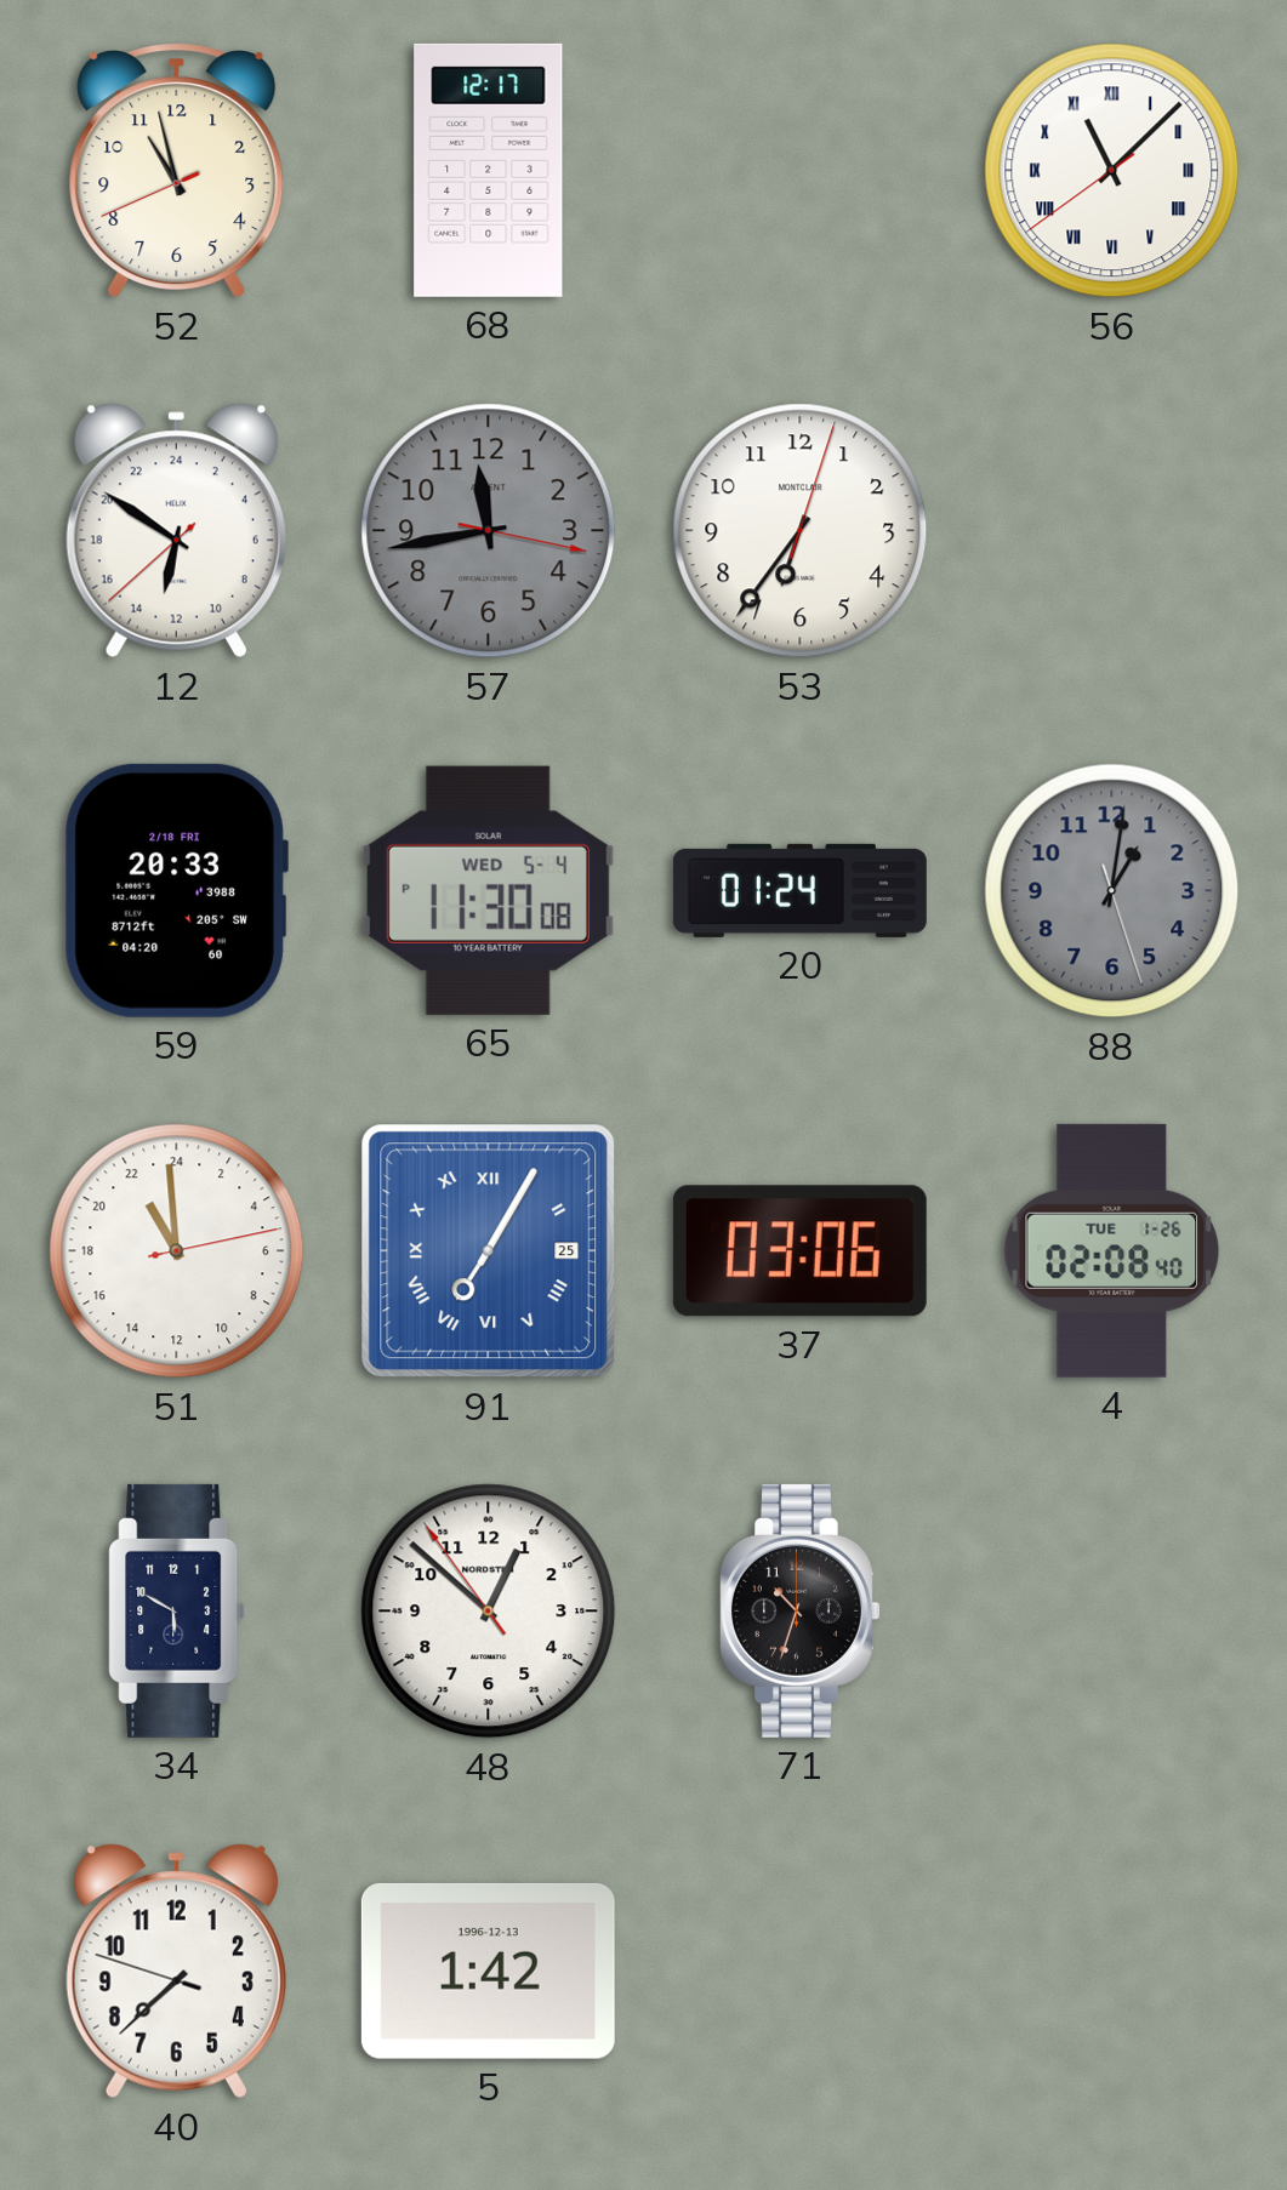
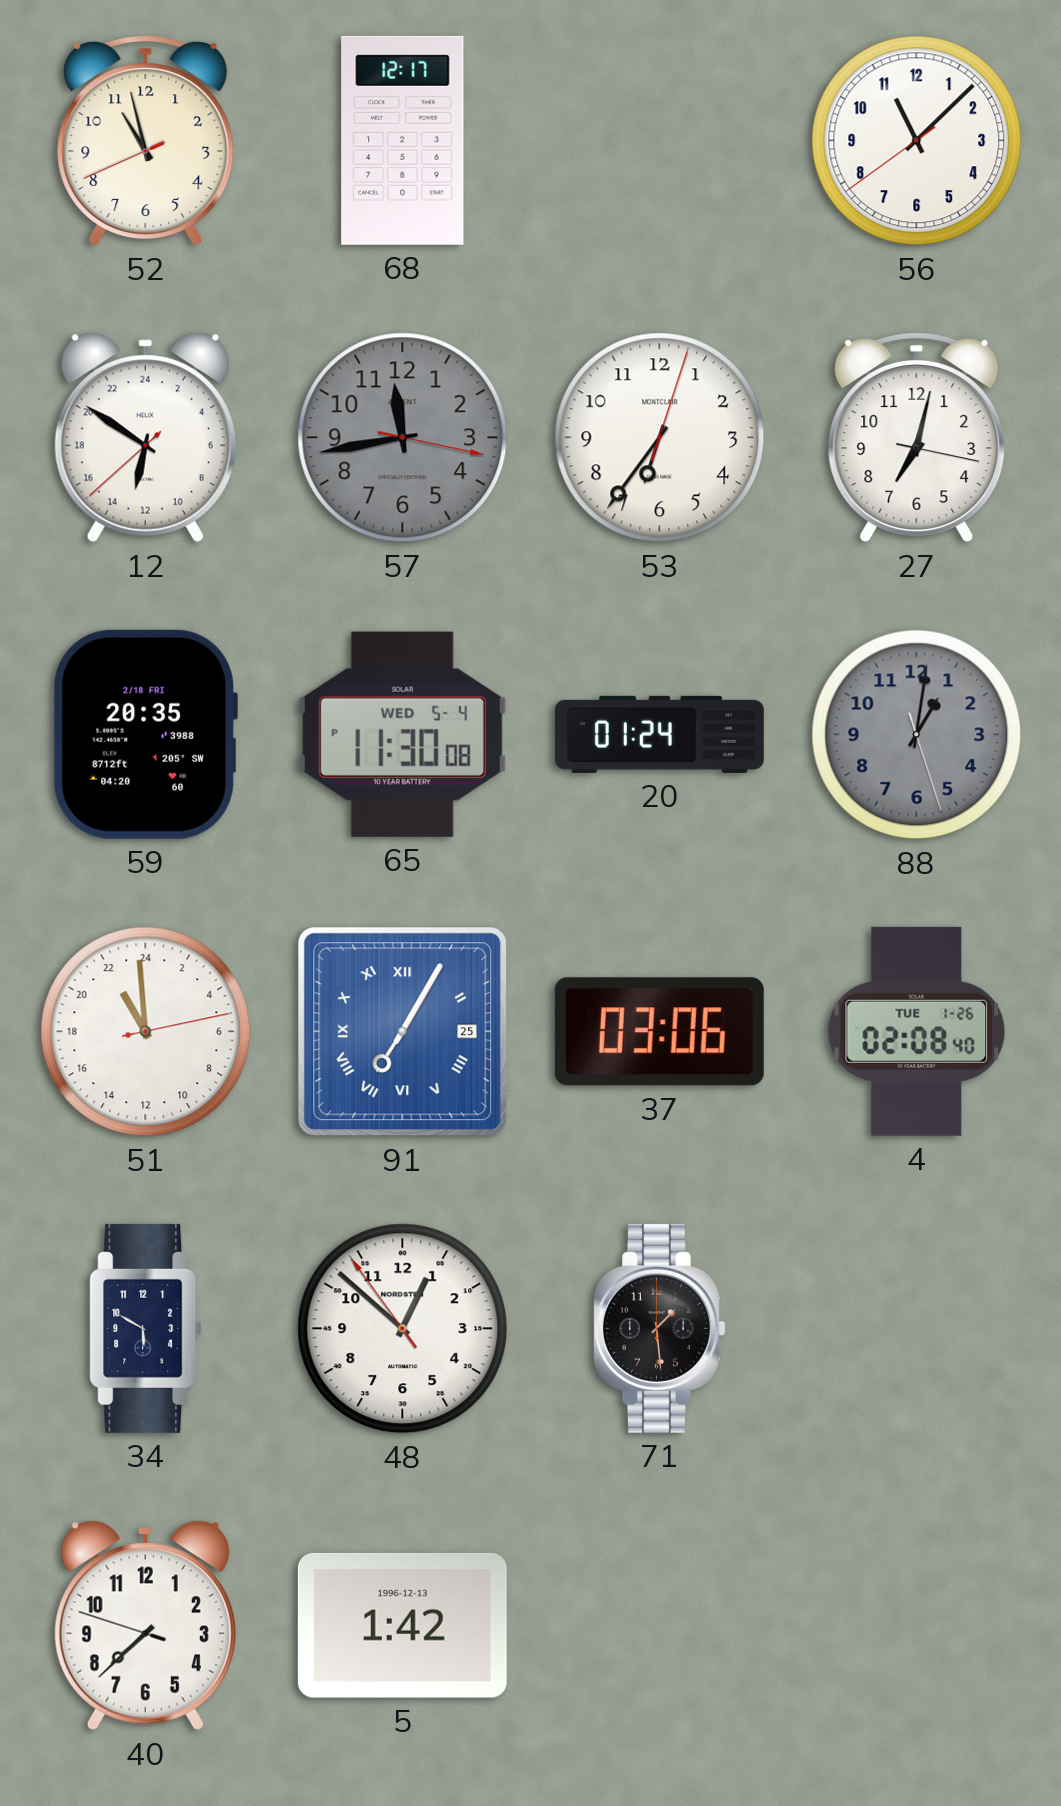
56 numerals: Roman -> Arabic
27: none -> 7:02
59: 20:33 -> 20:35
71: 10:33 -> 1:29
